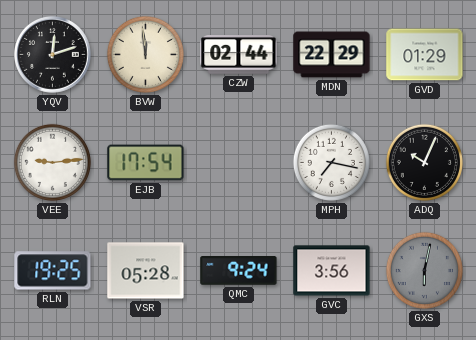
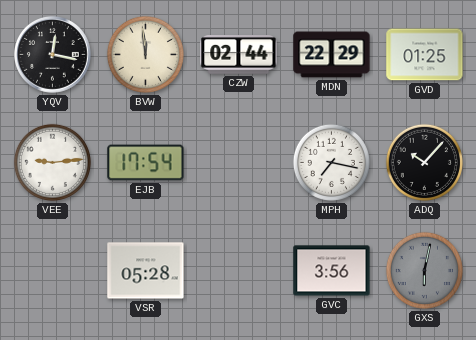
YQV: 12:12 -> 12:17
GVD: 01:29 -> 01:25
ADQ: 10:04 -> 10:07
RLN: 19:25 -> none
QMC: 9:24 -> none
